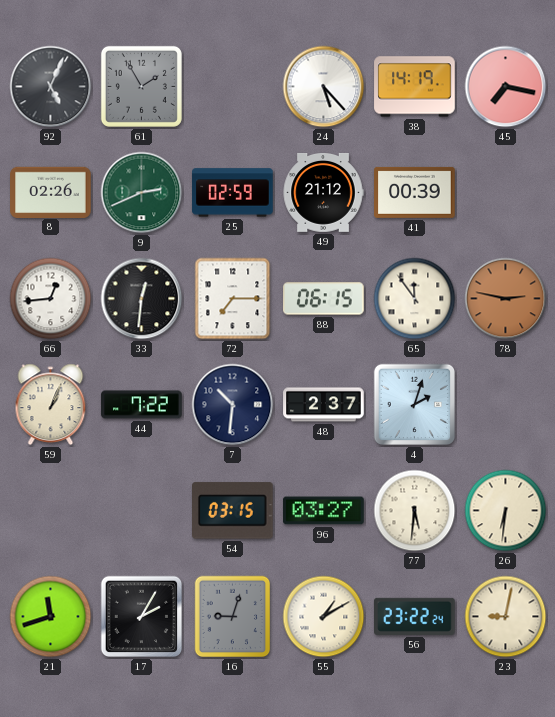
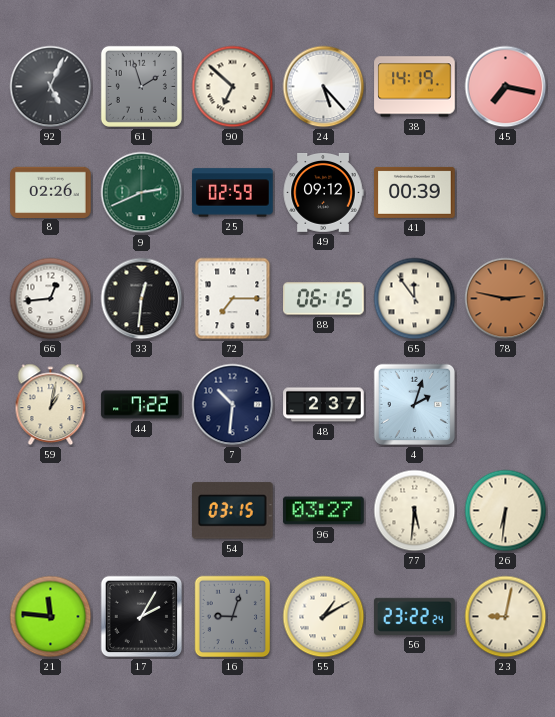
61: 1:55 -> 1:57
90: none -> 6:52
49: 21:12 -> 09:12
59: 1:04 -> 1:02
21: 11:42 -> 11:46
